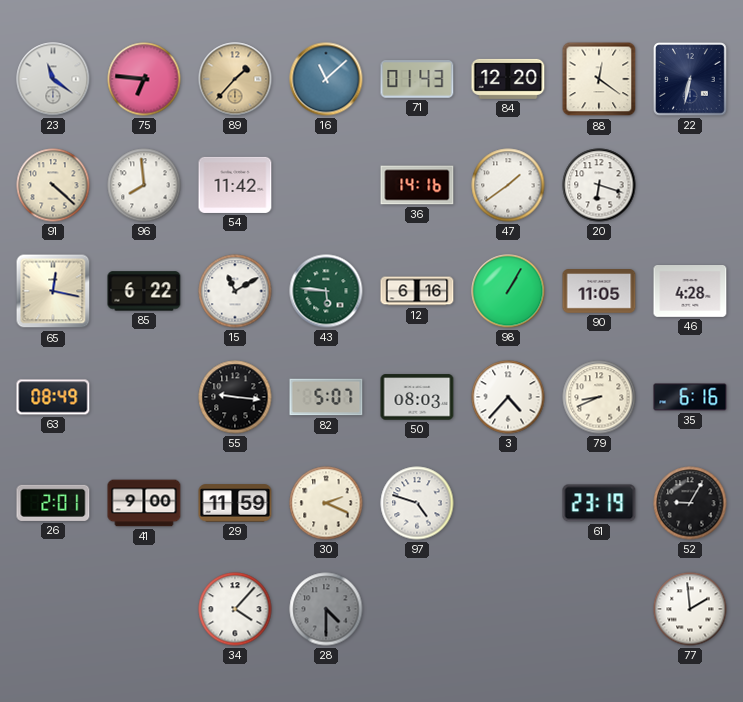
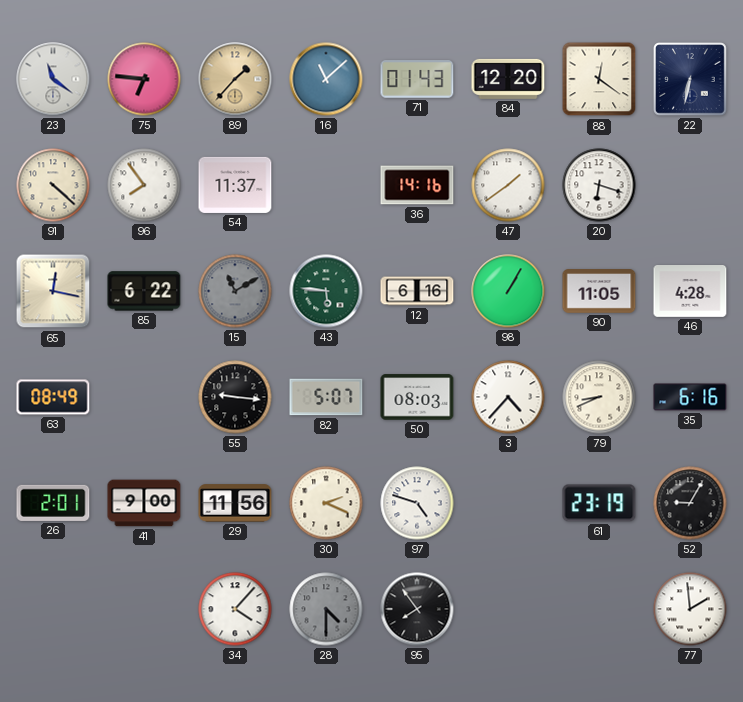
96: 7:59 -> 7:54
54: 11:42 -> 11:37
15 dial: white -> grey
29: 11:59 -> 11:56
95: none -> 7:54
